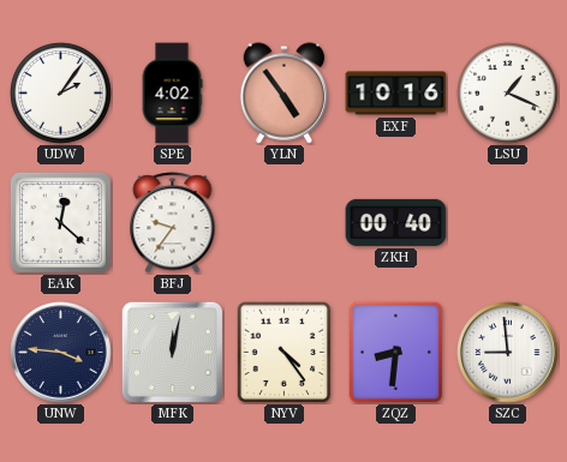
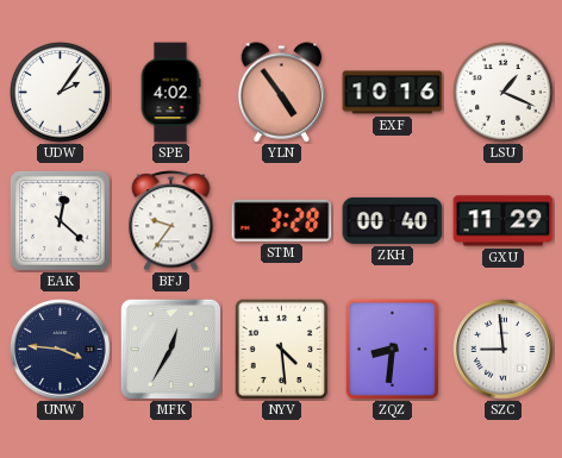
STM: none -> 3:28
GXU: none -> 11:29
MFK: 12:02 -> 12:35
NYV: 4:24 -> 4:29
